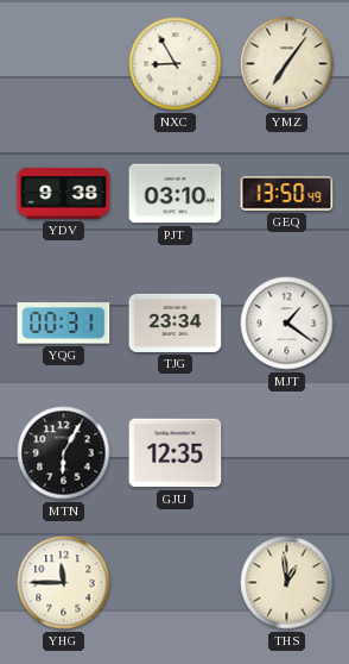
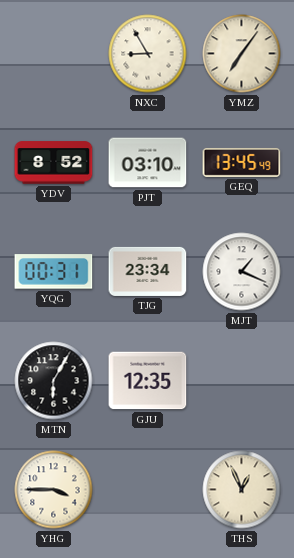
YDV: 9:38 -> 8:52
GEQ: 13:50 -> 13:45
MJT: 1:21 -> 1:19
YHG: 11:45 -> 3:45
THS: 12:59 -> 12:56
